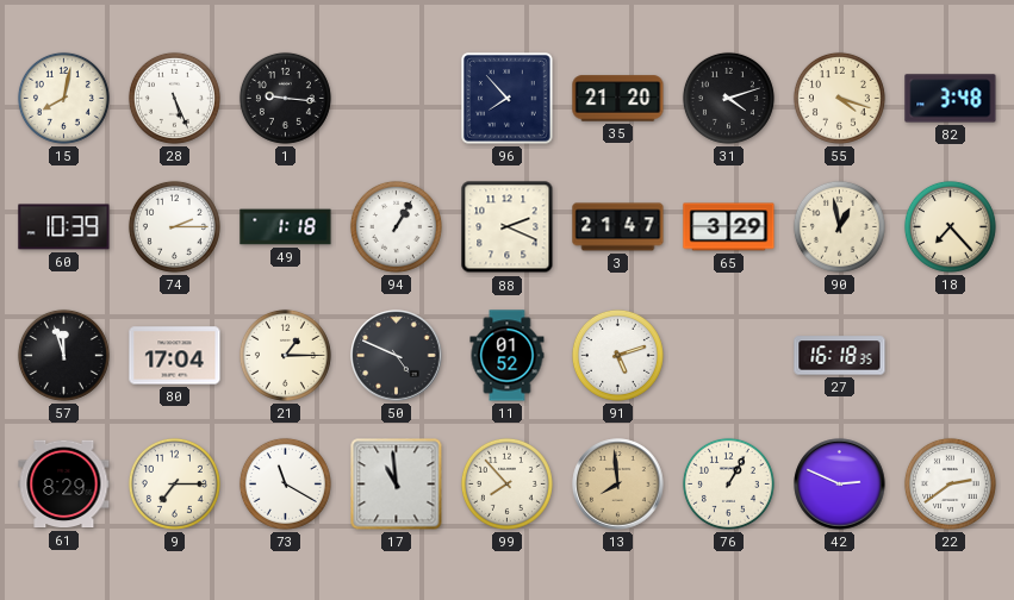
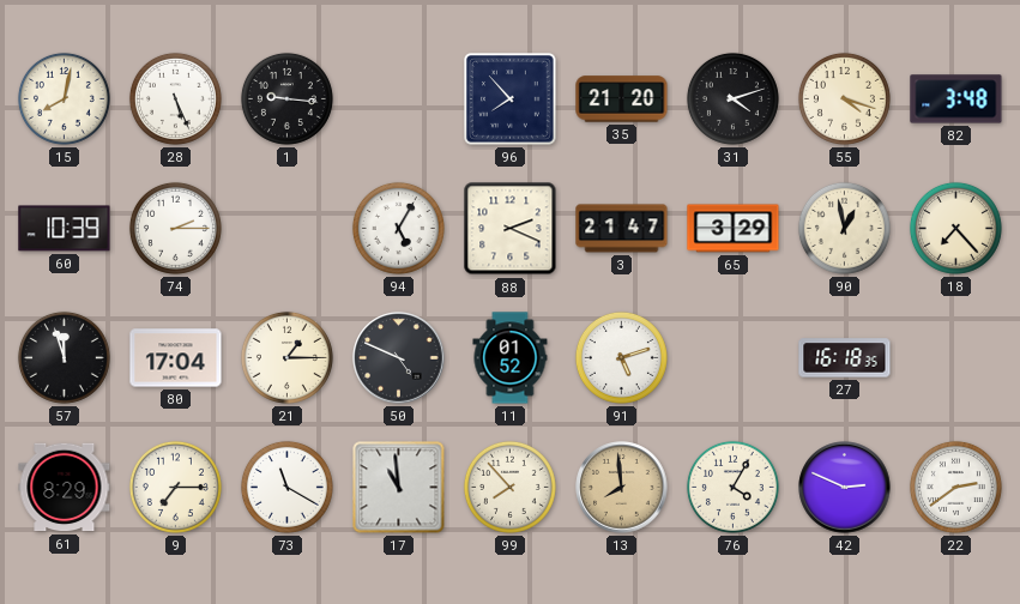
49: 1:18 -> none
94: 1:05 -> 5:05
76: 1:05 -> 4:05
